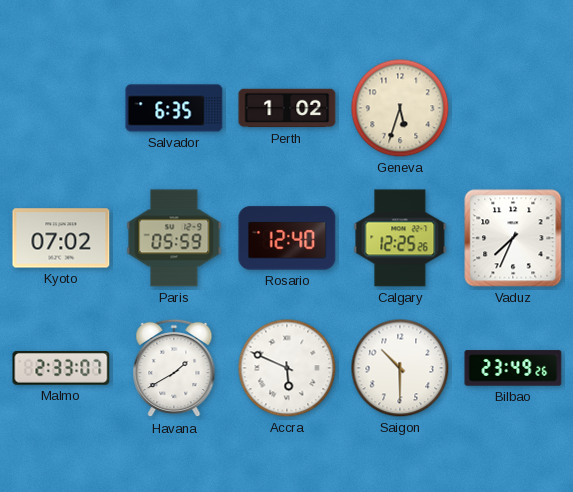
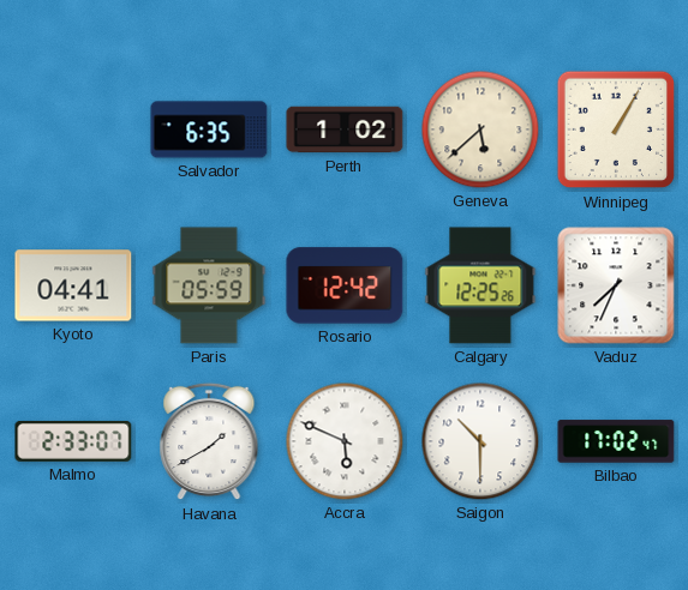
Geneva: 5:33 -> 5:38
Winnipeg: none -> 1:05
Kyoto: 07:02 -> 04:41
Rosario: 12:40 -> 12:42
Bilbao: 23:49 -> 17:02
